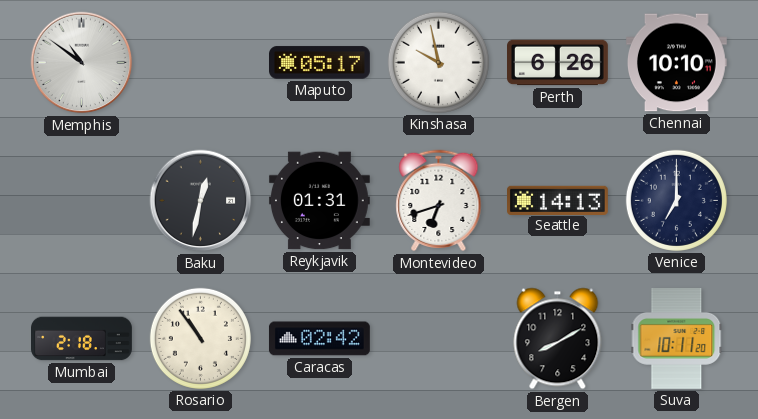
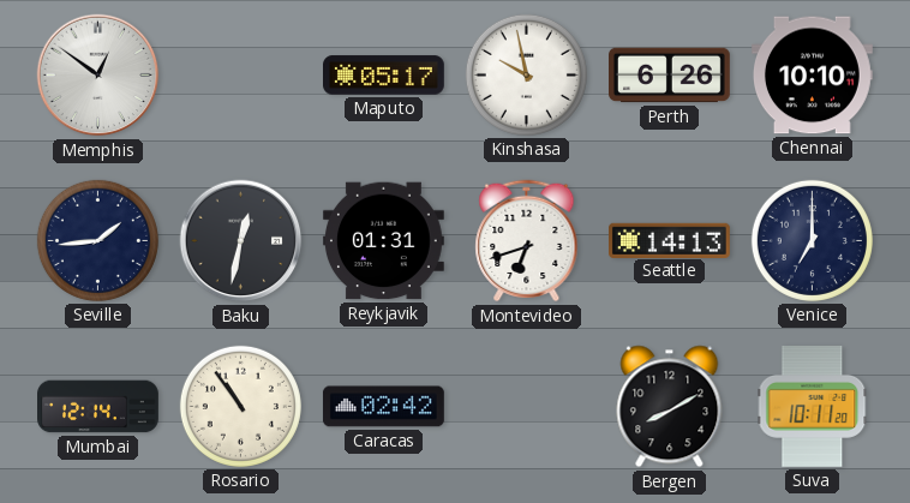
Memphis: 10:51 -> 12:51
Seville: none -> 1:44
Mumbai: 2:18 -> 12:14
